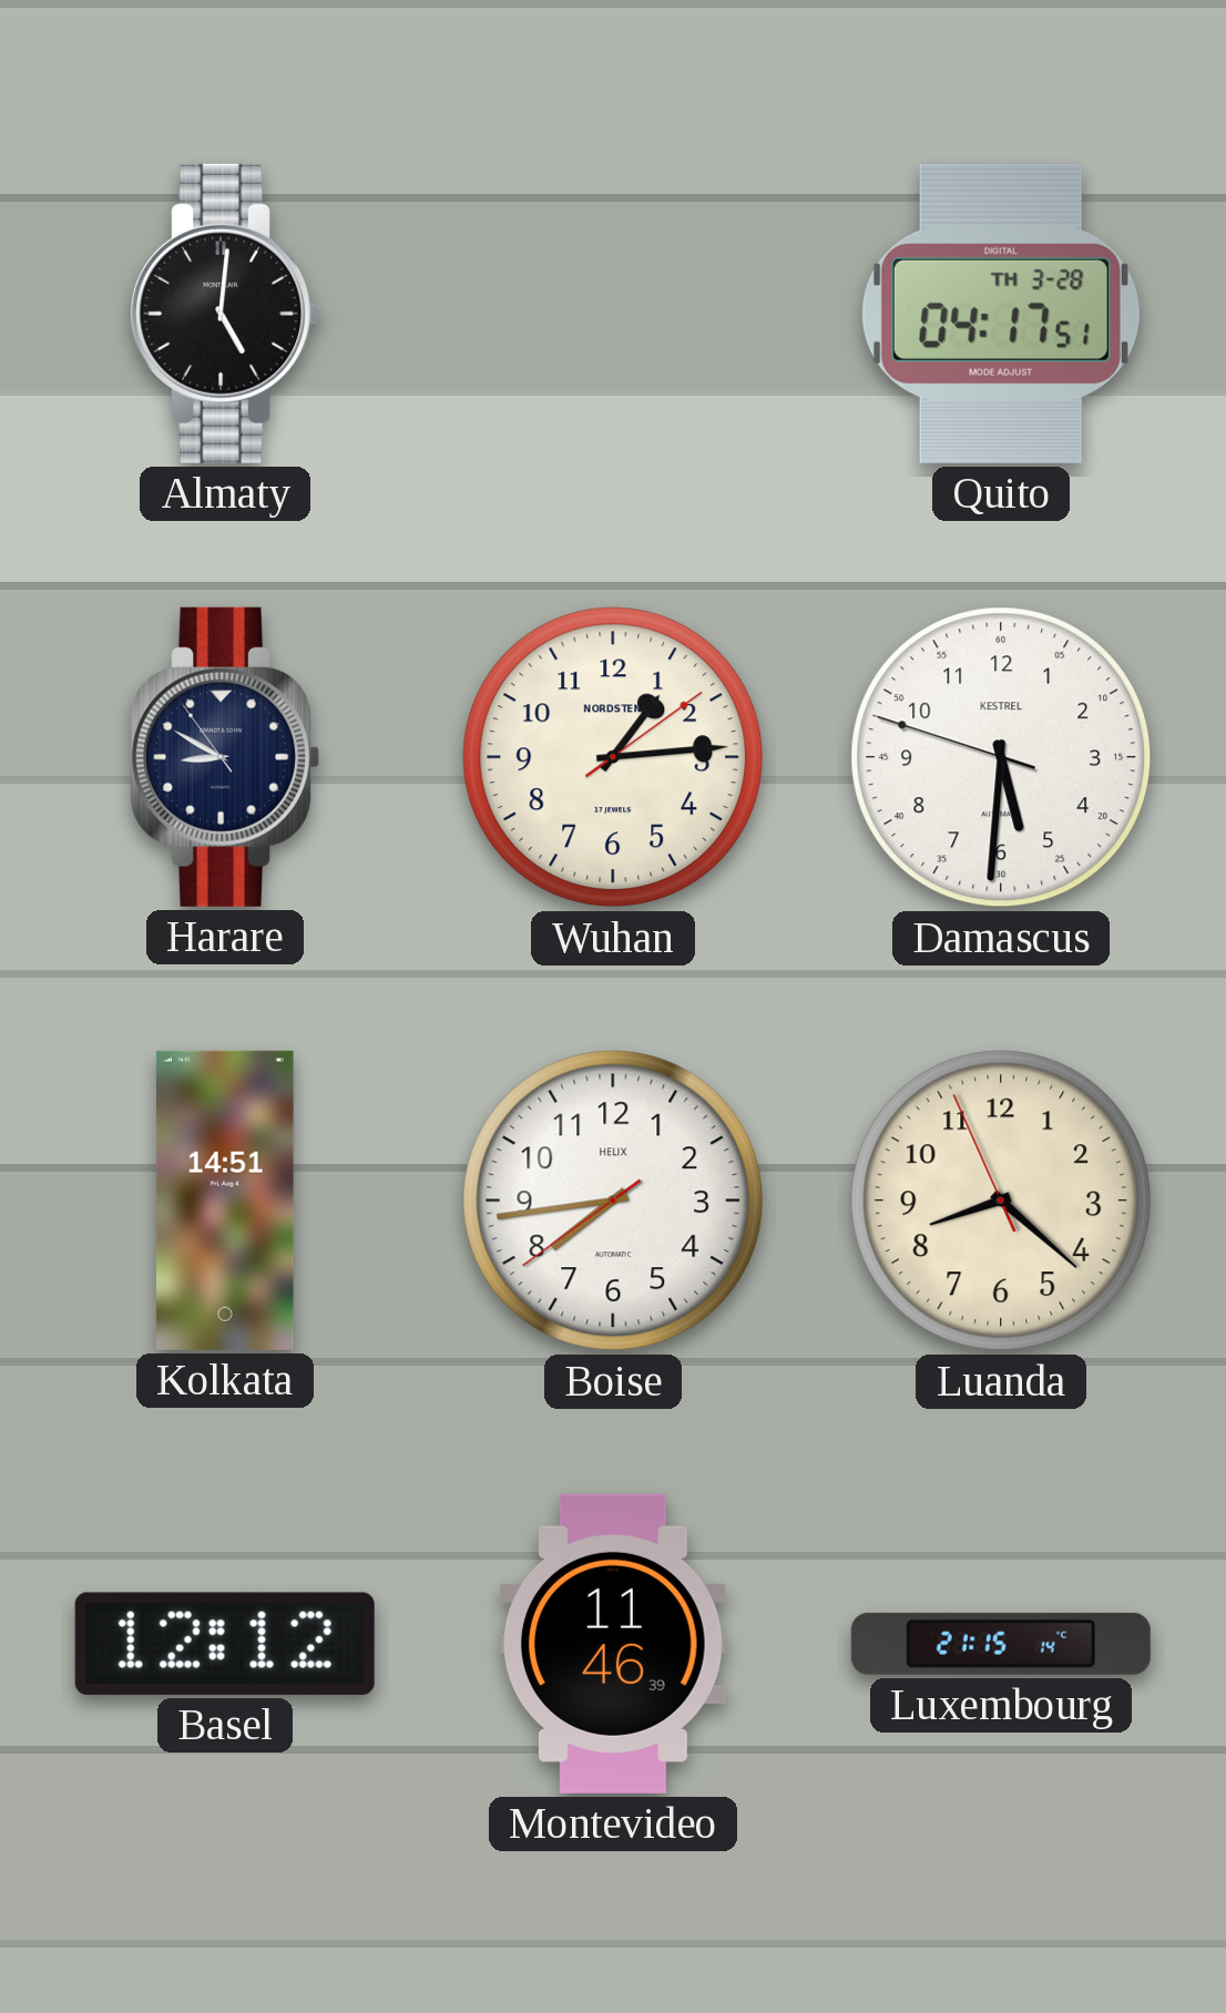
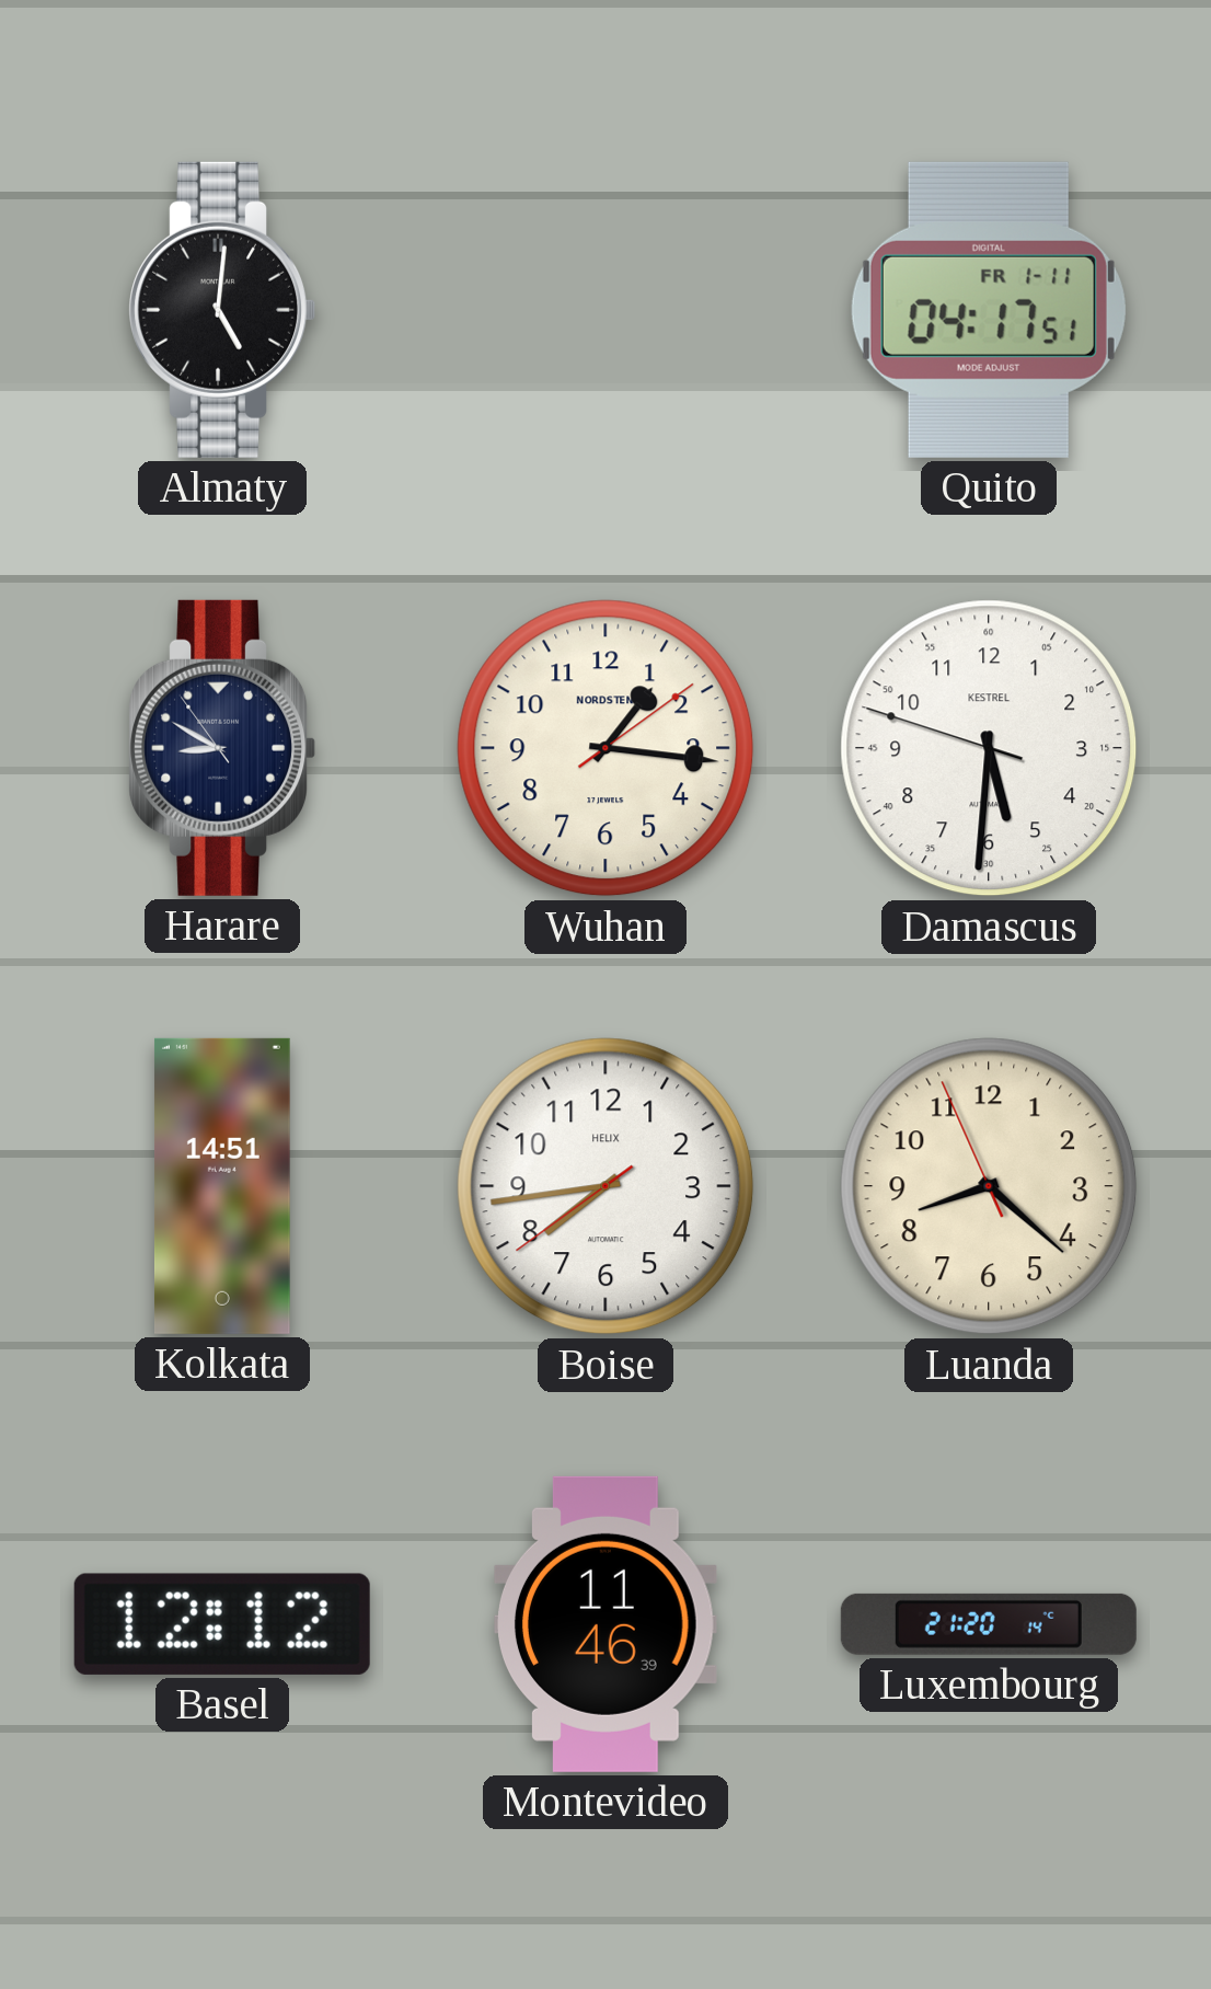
Quito date: TH 3-28 -> FR 1-11
Wuhan: 1:14 -> 1:16
Luxembourg: 21:15 -> 21:20
